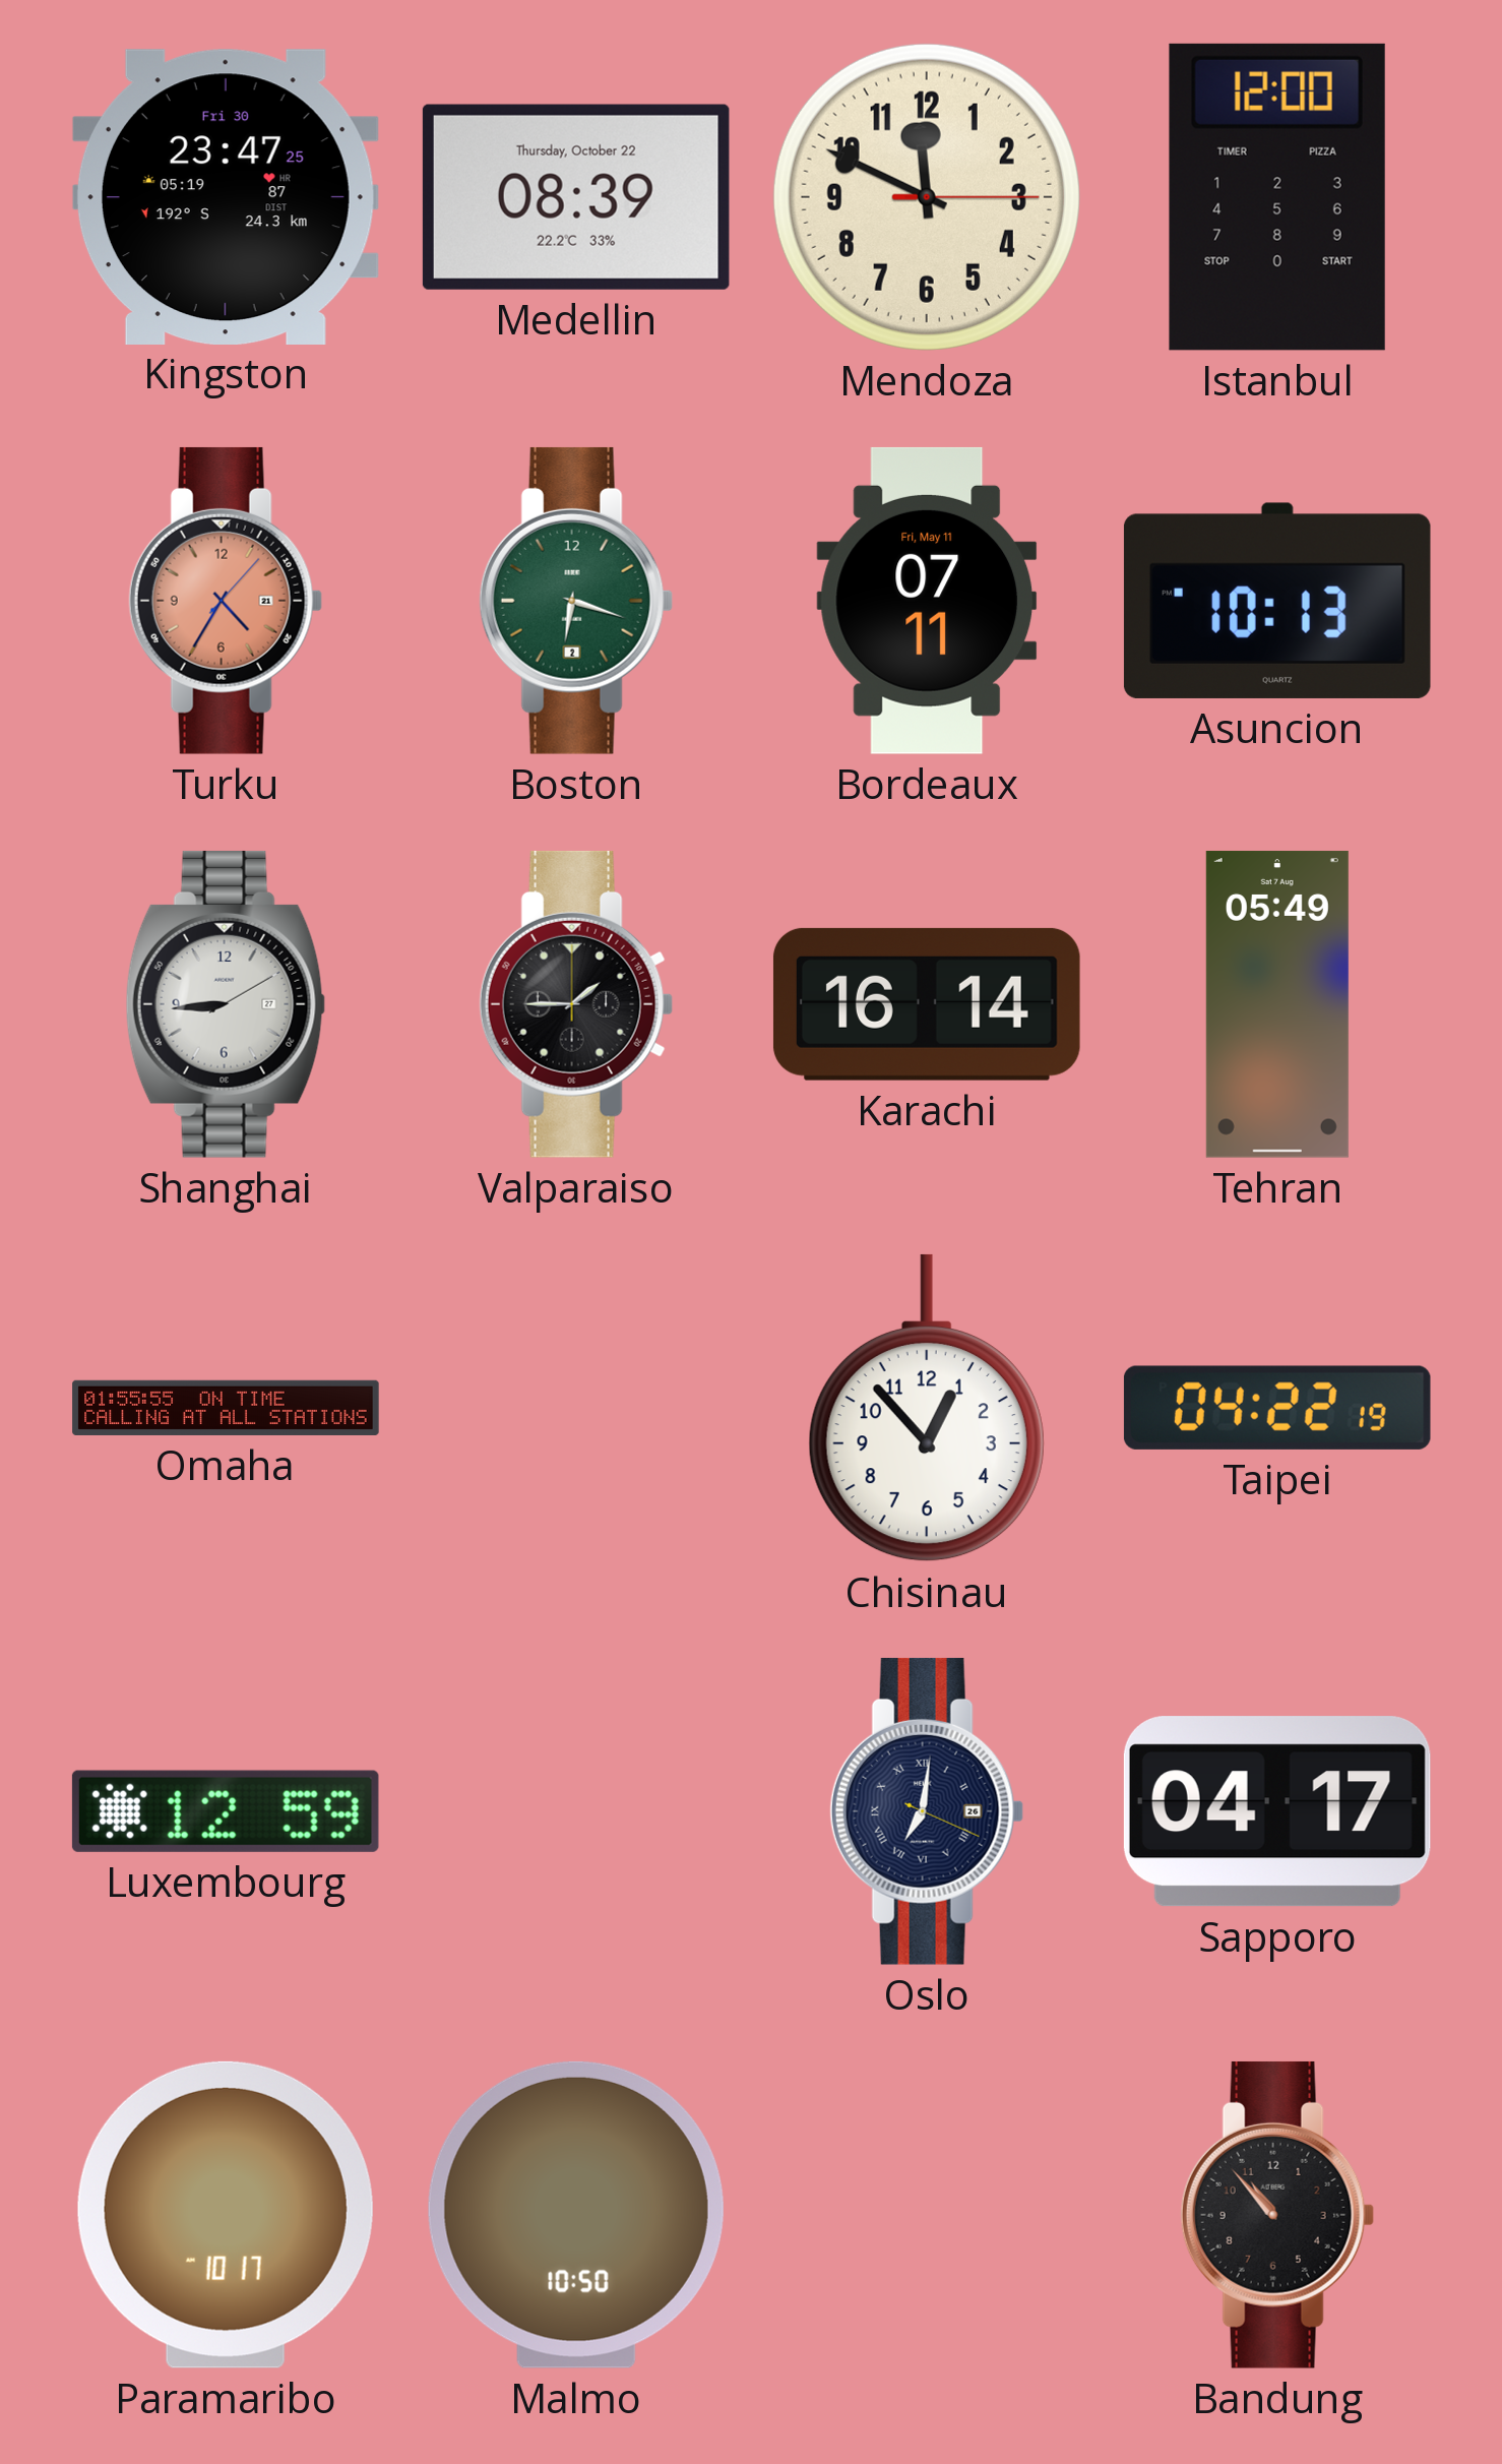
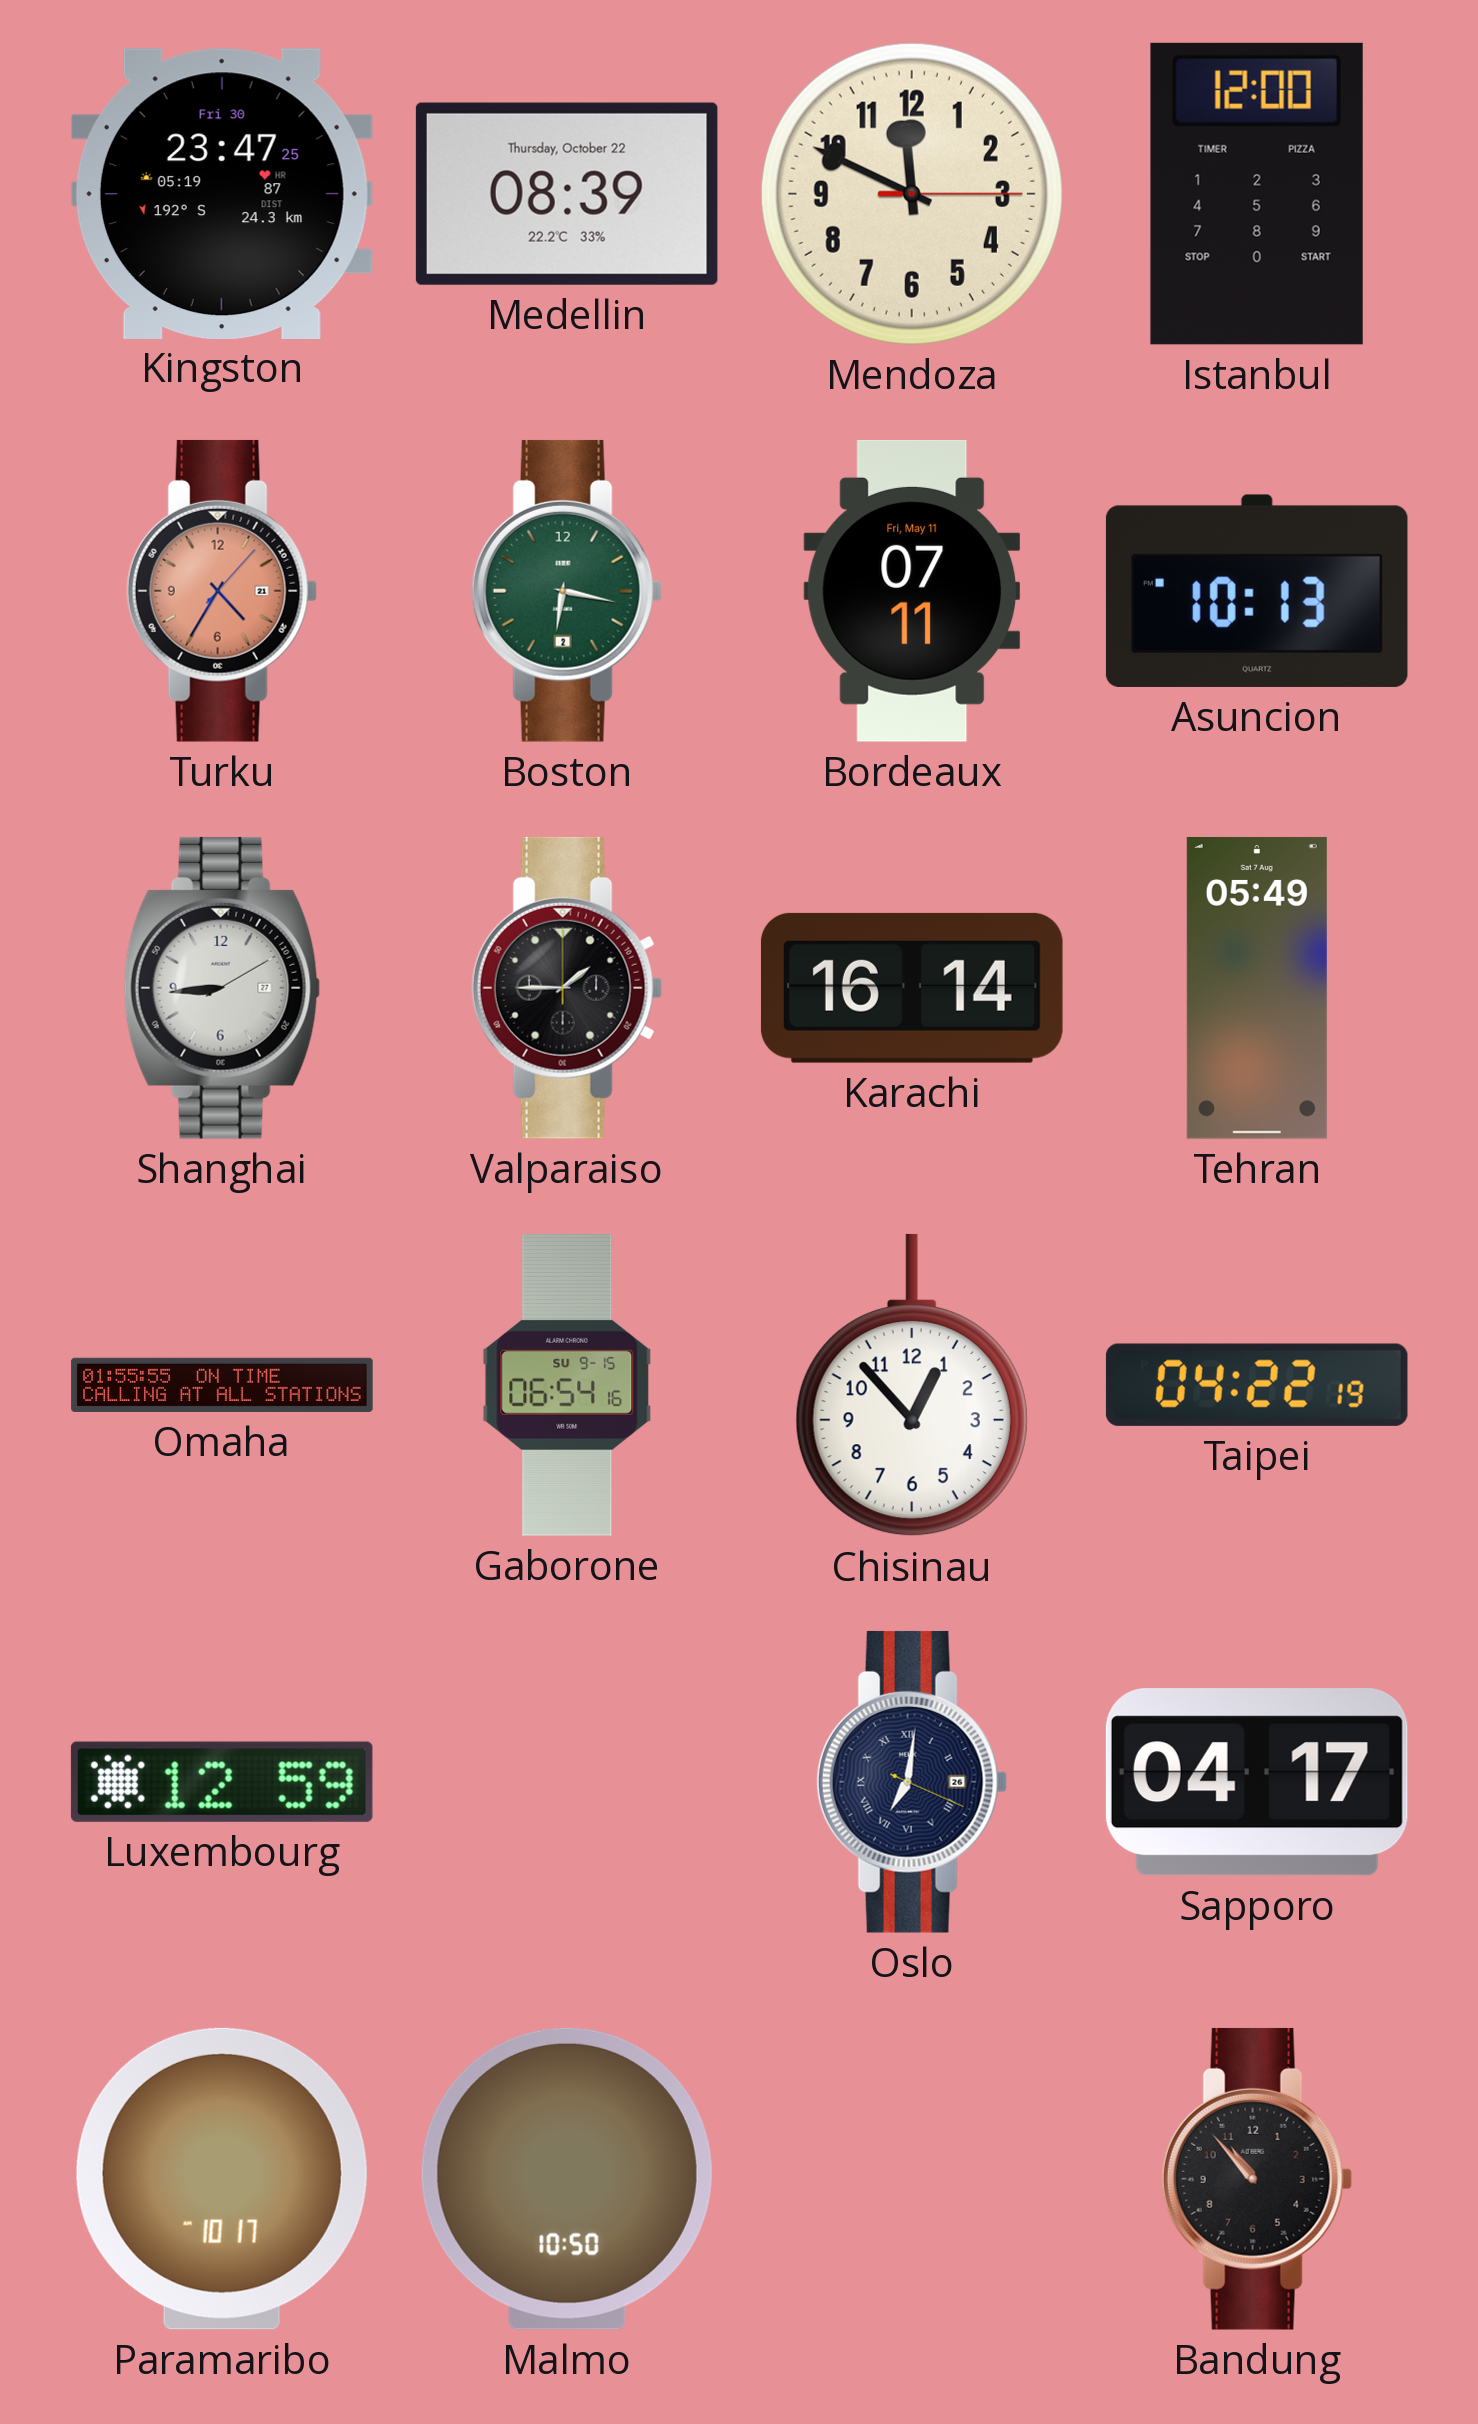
Boston: 6:18 -> 6:17
Gaborone: none -> 06:54
